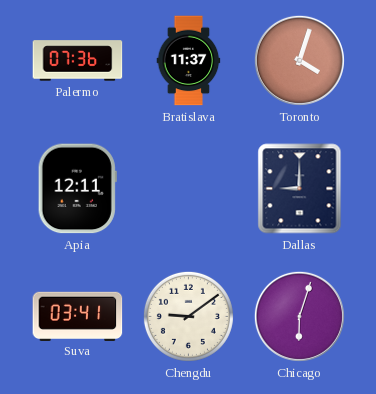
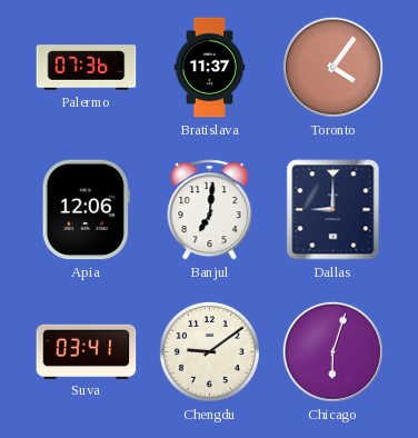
Toronto: 4:03 -> 4:06
Apia: 12:11 -> 12:06
Banjul: none -> 7:01
